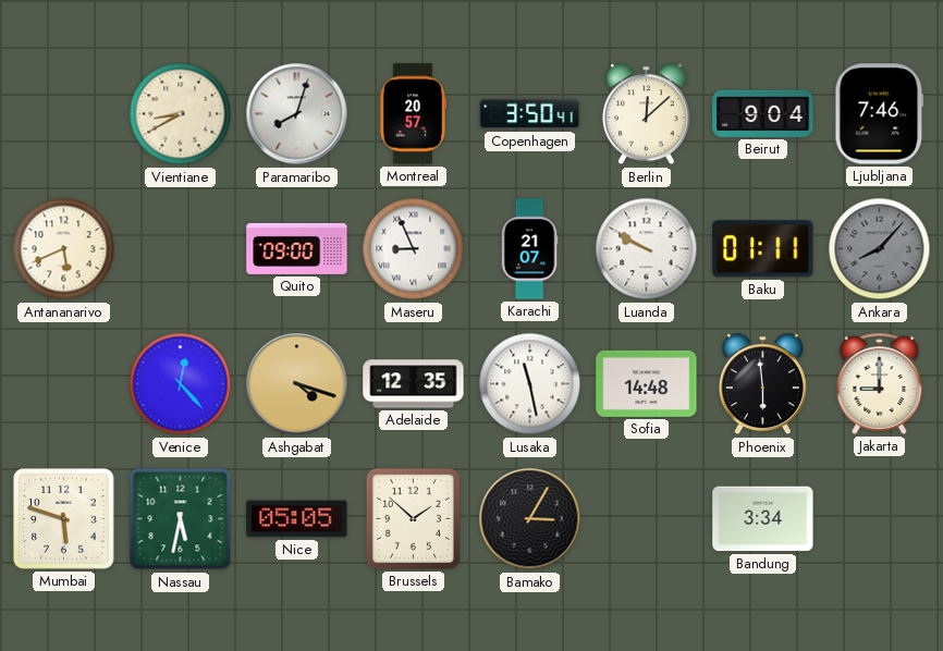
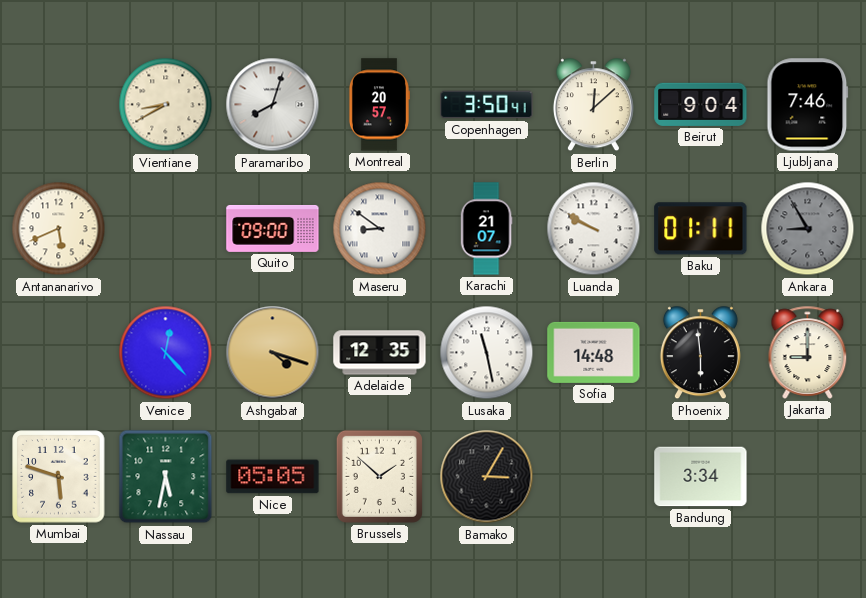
Maseru: 8:56 -> 8:51
Ankara: 8:07 -> 8:55
